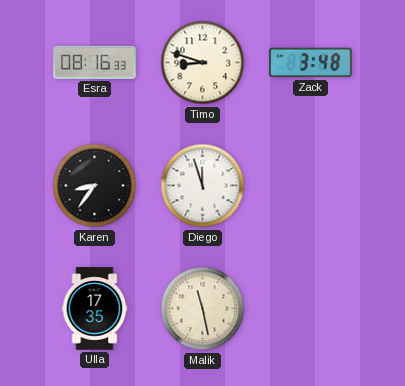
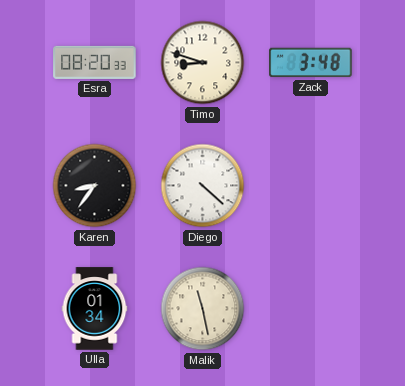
Esra: 08:16 -> 08:20
Diego: 11:57 -> 4:22
Ulla: 17:35 -> 01:34
